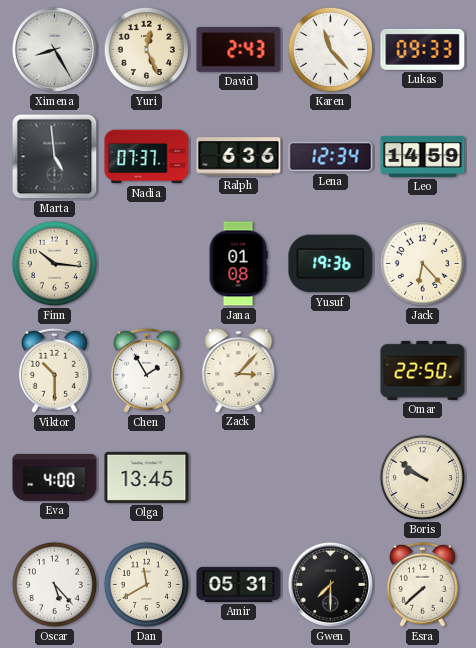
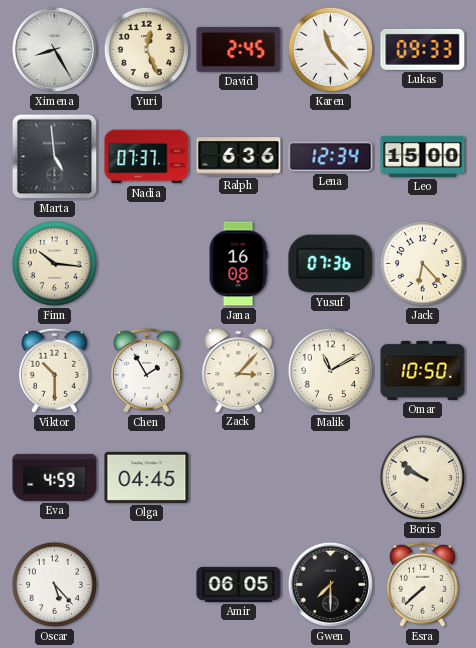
David: 2:43 -> 2:45
Leo: 14:59 -> 15:00
Jana: 01:08 -> 16:08
Yusuf: 19:36 -> 07:36
Malik: none -> 11:10
Omar: 22:50 -> 10:50
Eva: 4:00 -> 4:59
Olga: 13:45 -> 04:45
Dan: 11:40 -> none
Amir: 05:31 -> 06:05
